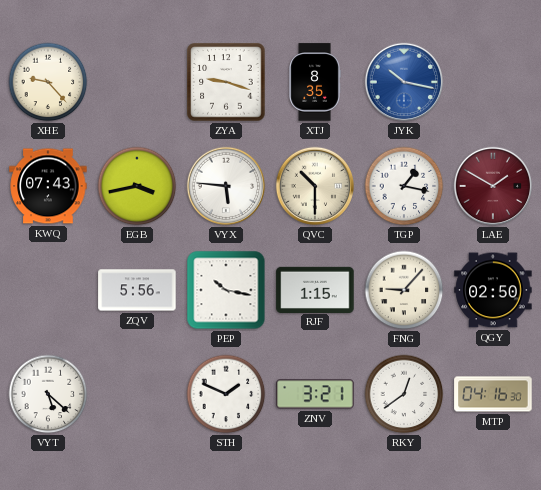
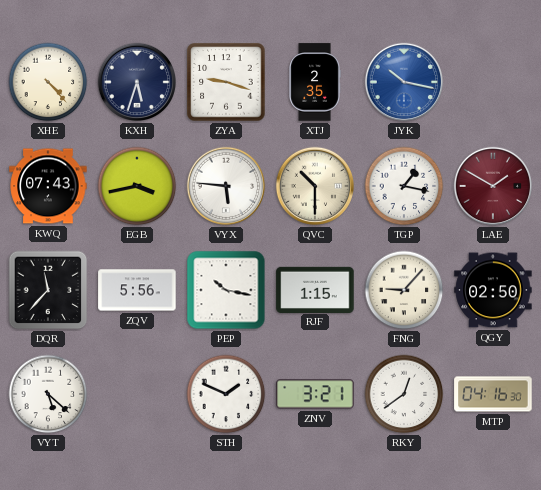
XHE: 9:23 -> 4:23
KXH: none -> 5:33
XTJ: 8:35 -> 2:35
DQR: none -> 11:37
